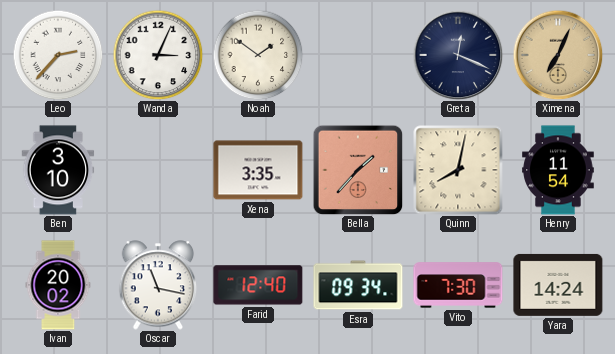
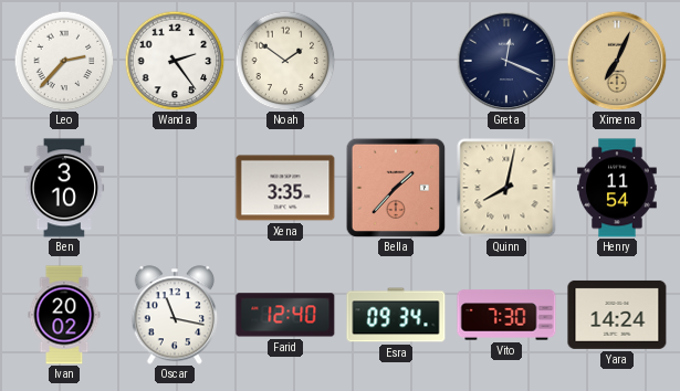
Wanda: 3:04 -> 2:24
